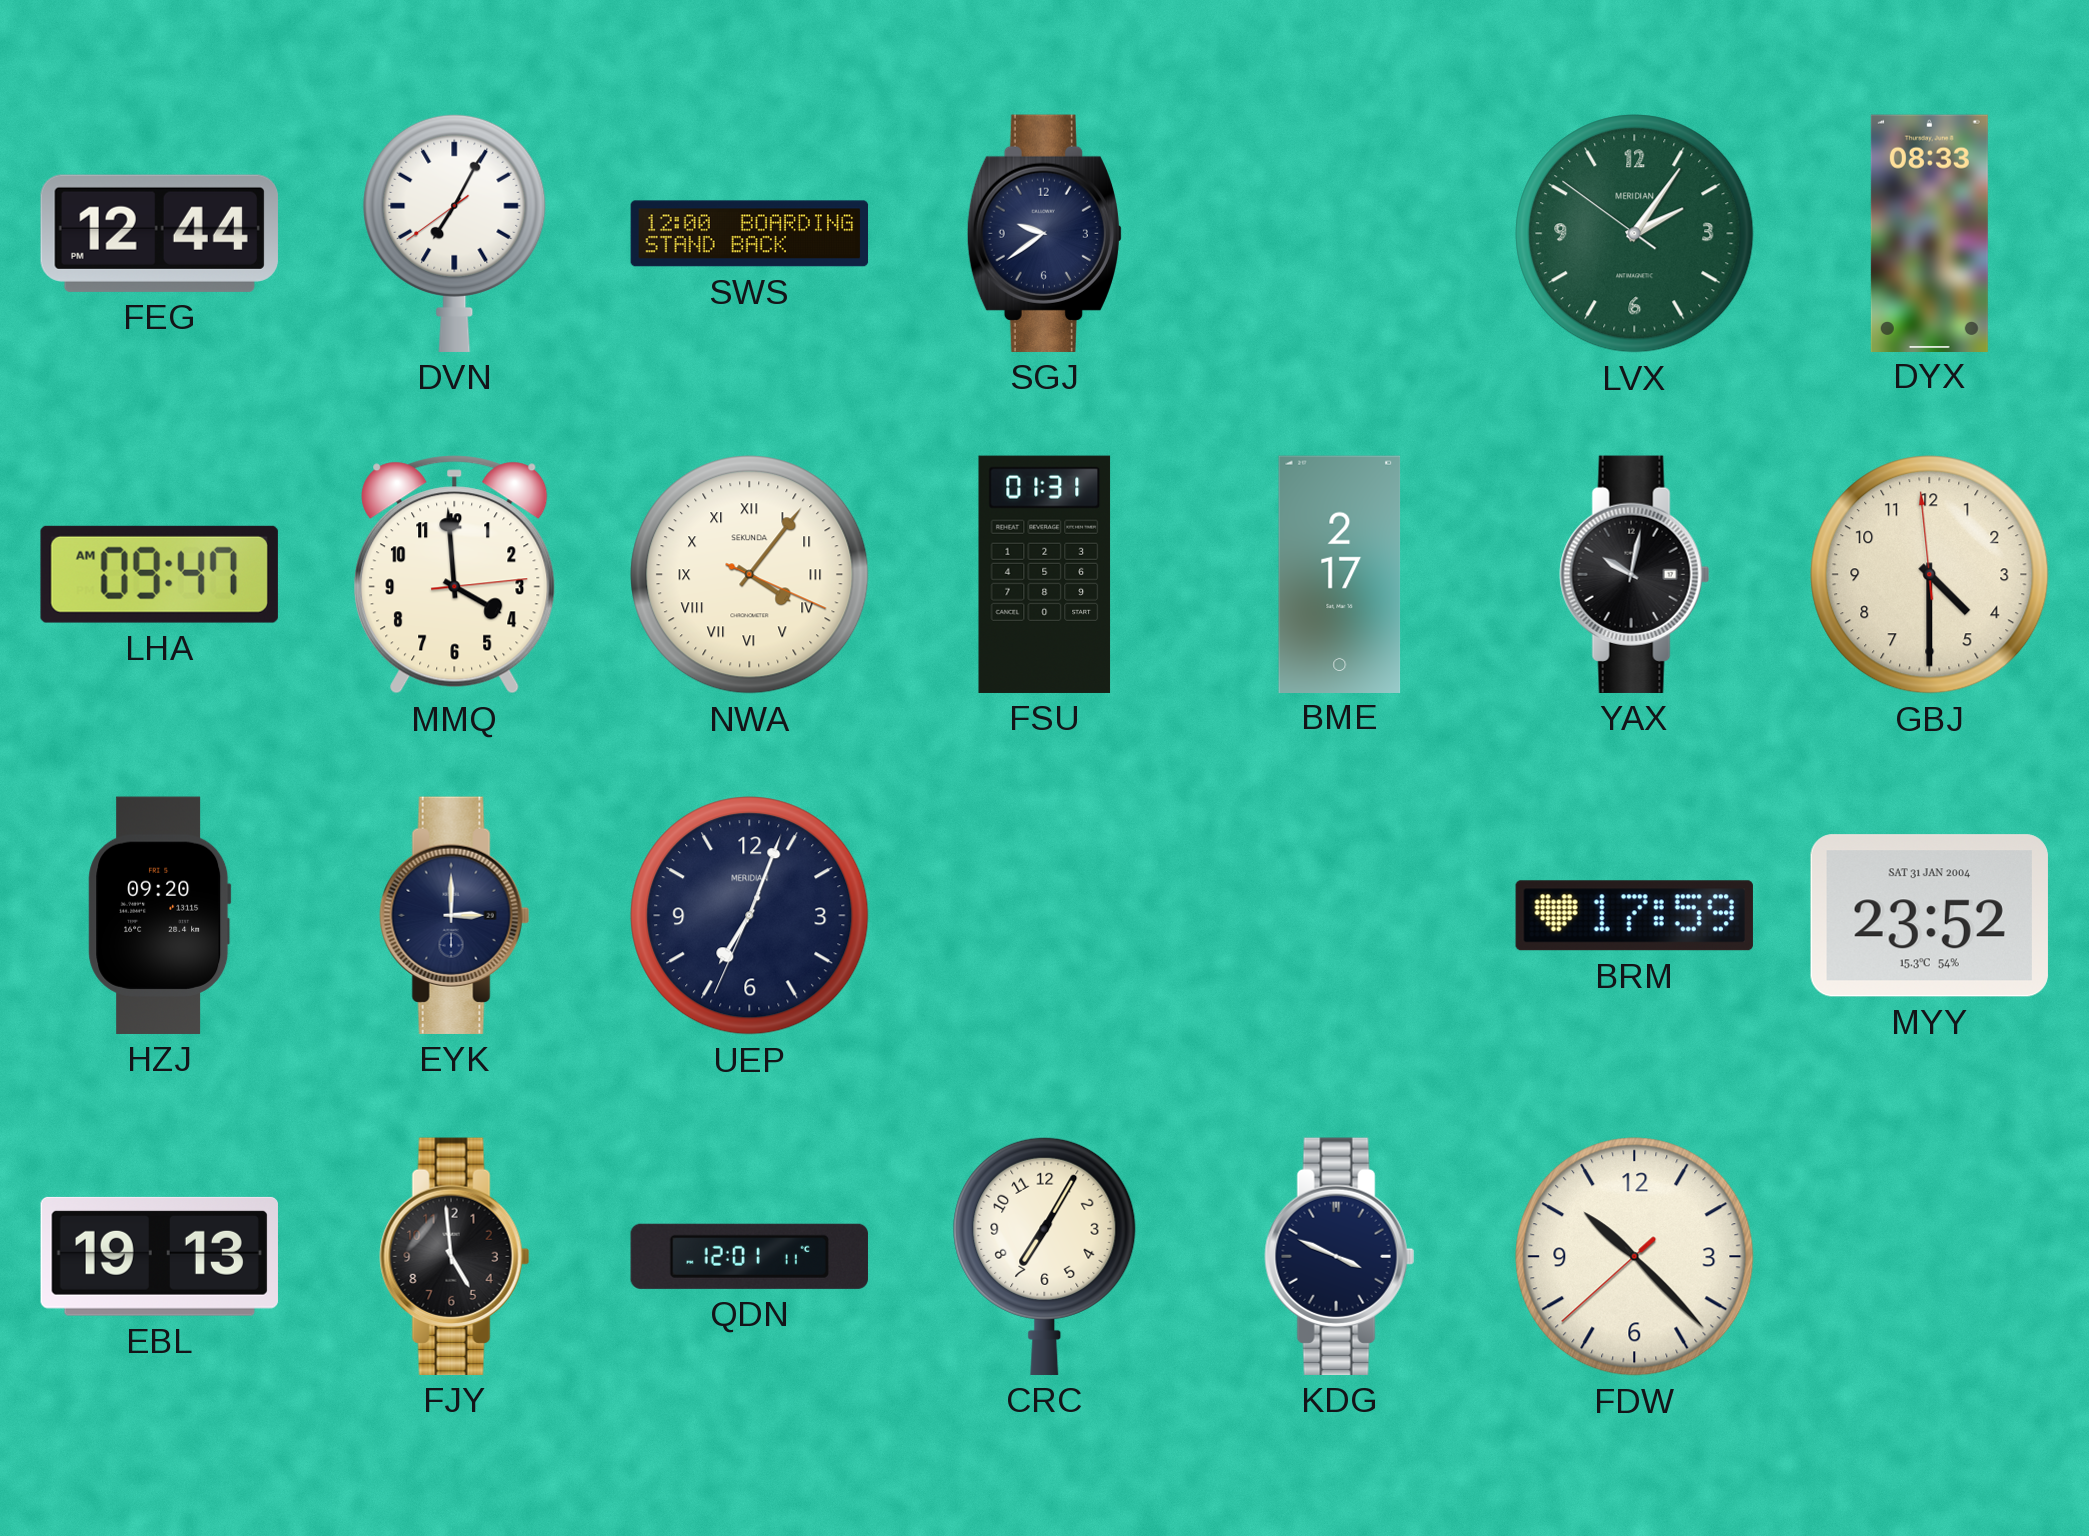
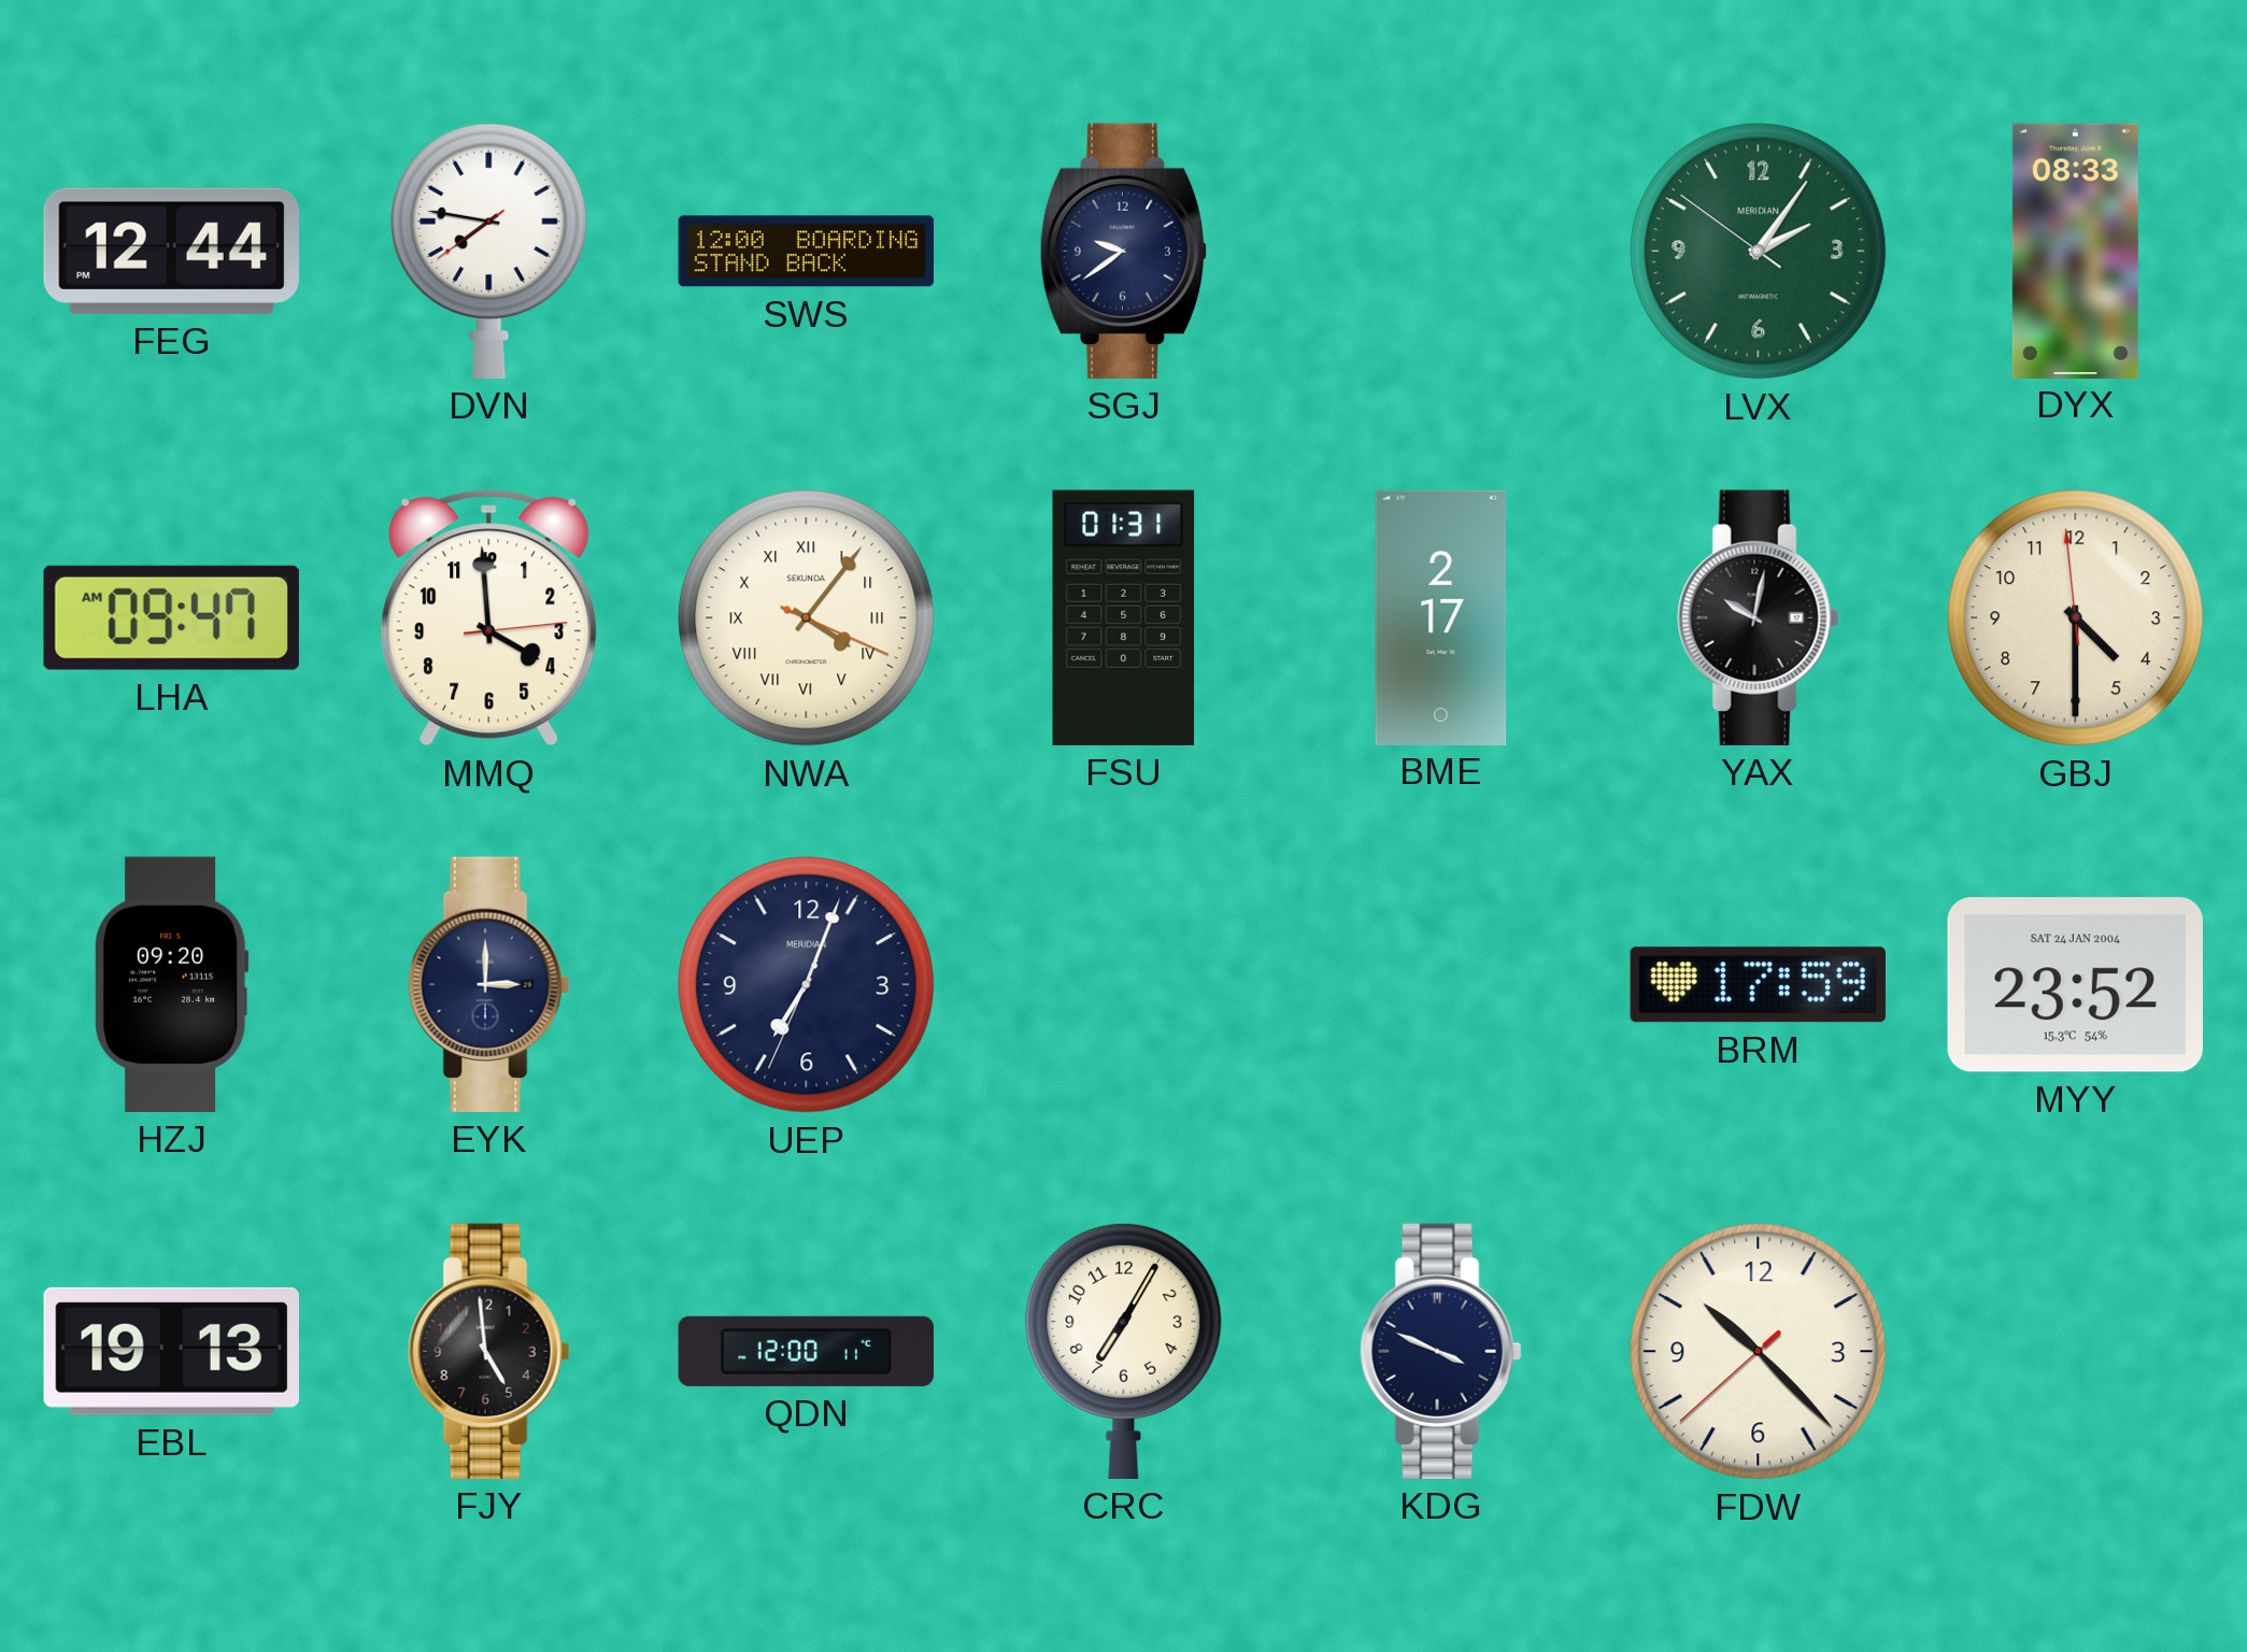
DVN: 7:04 -> 7:46
MYY date: SAT 31 JAN 2004 -> SAT 24 JAN 2004
QDN: 12:01 -> 12:00
